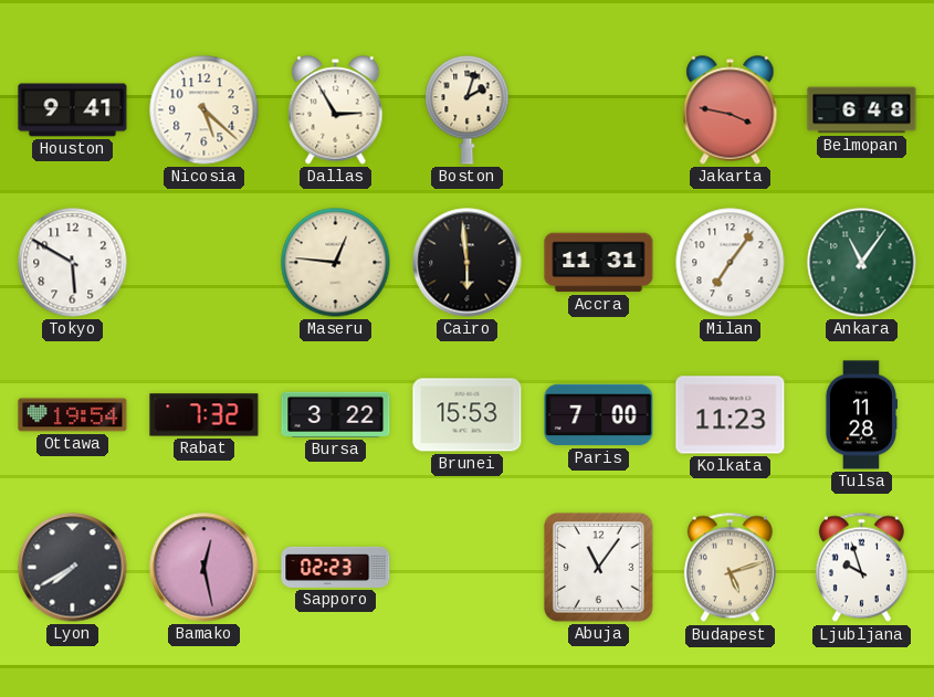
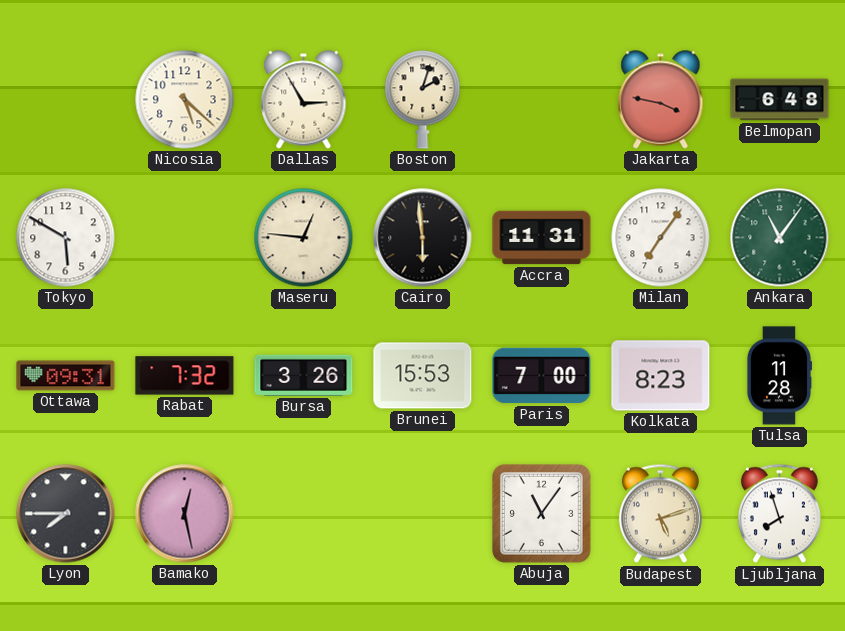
Houston: 9:41 -> none
Ottawa: 19:54 -> 09:31
Bursa: 3:22 -> 3:26
Kolkata: 11:23 -> 8:23
Lyon: 7:40 -> 7:45
Sapporo: 02:23 -> none
Ljubljana: 9:57 -> 7:57
